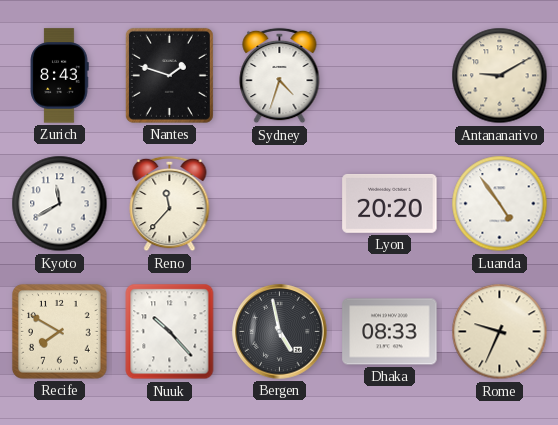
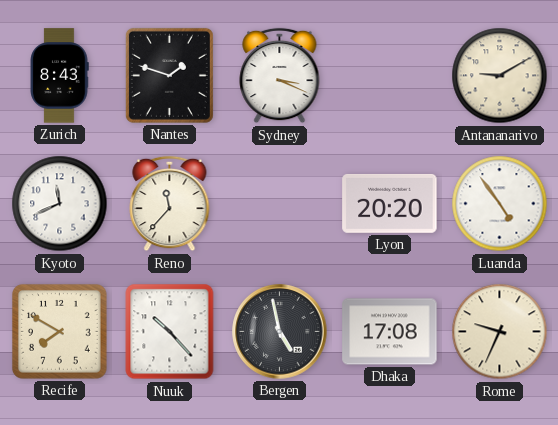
Sydney: 4:33 -> 3:19
Kyoto: 11:40 -> 11:41
Dhaka: 08:33 -> 17:08
